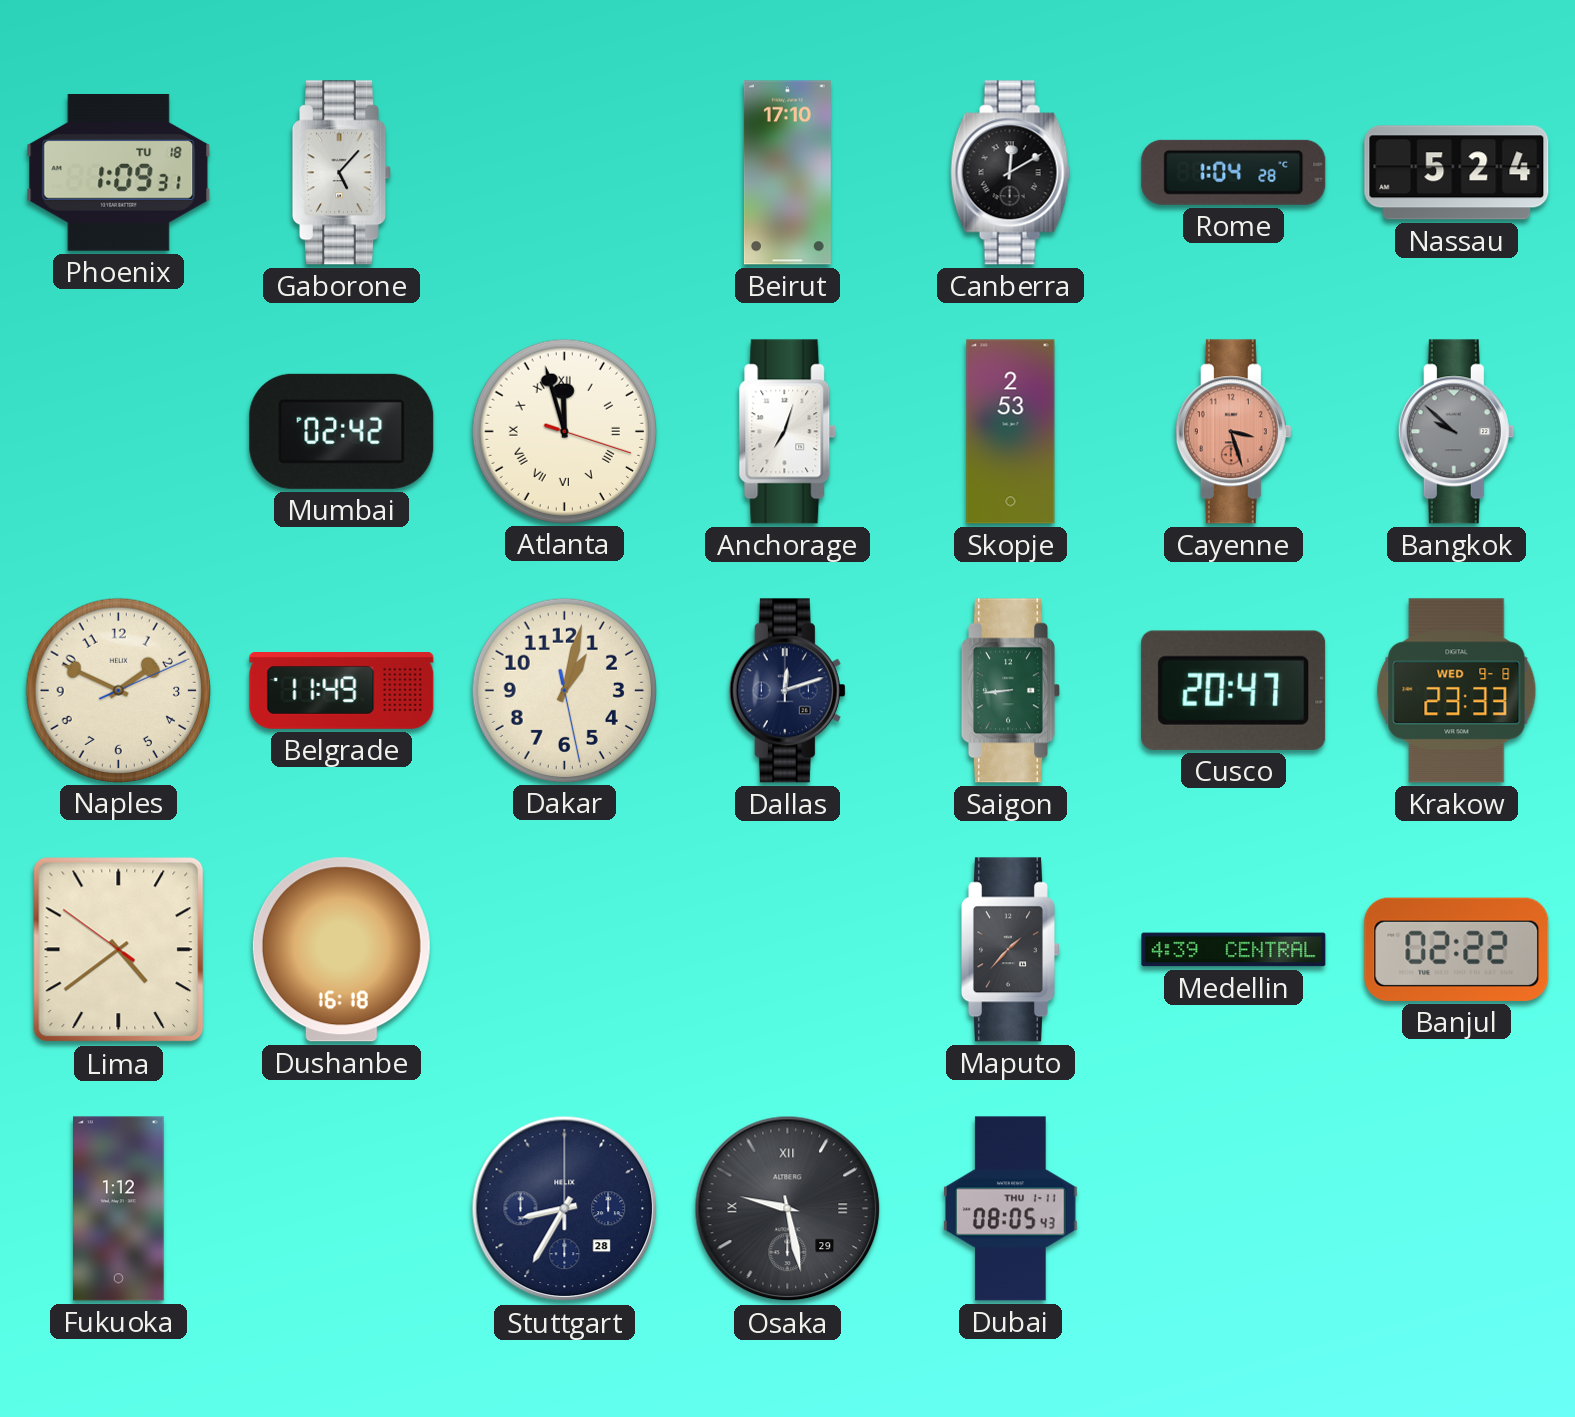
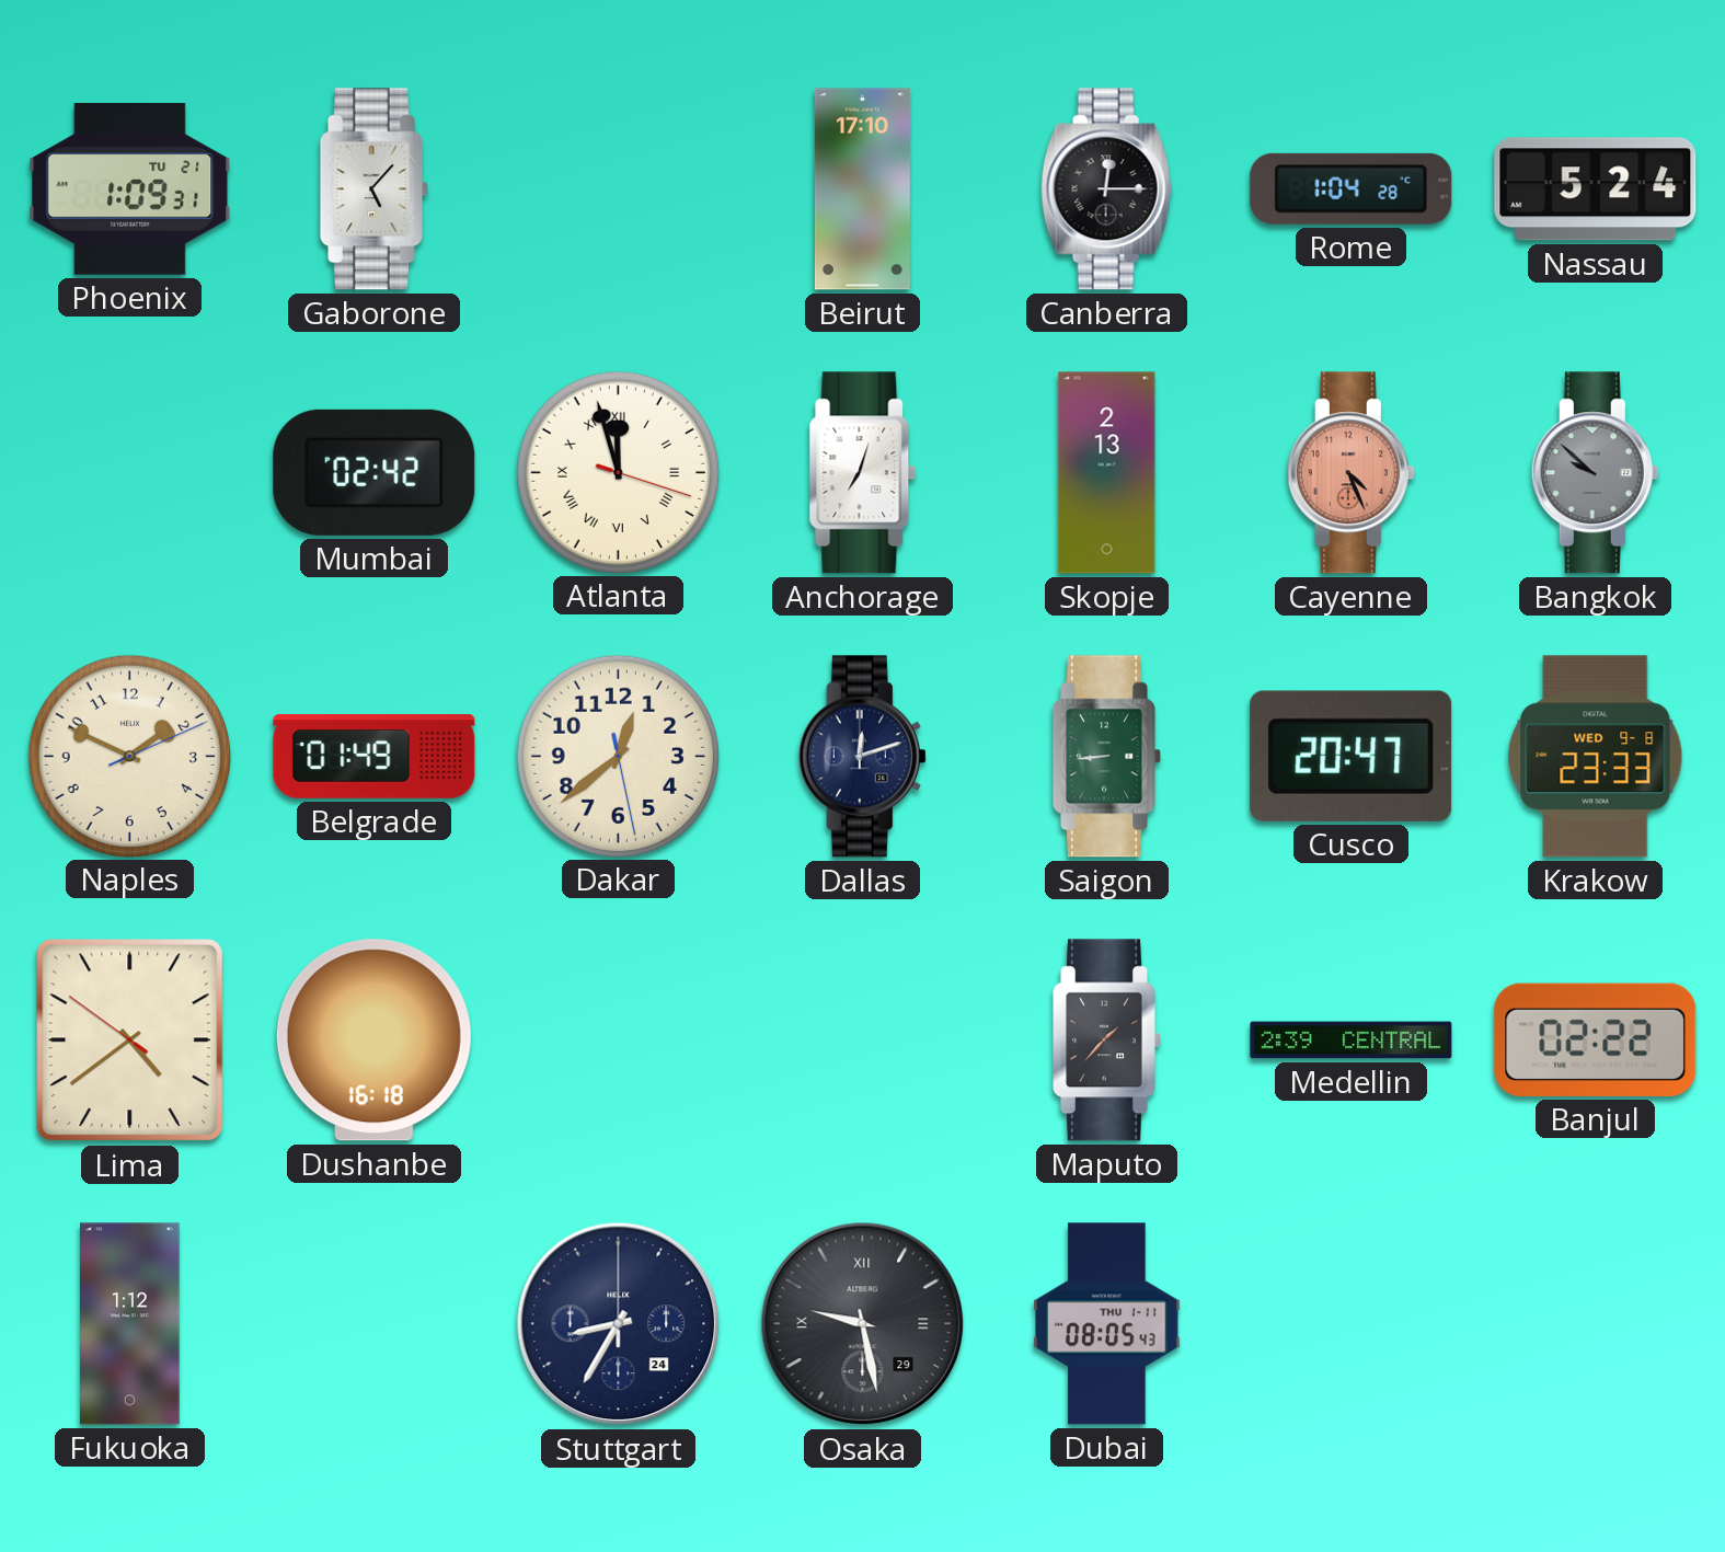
Phoenix date: TU 18 -> TU 21
Canberra: 12:10 -> 12:15
Skopje: 2:53 -> 2:13
Cayenne: 3:27 -> 4:26
Belgrade: 11:49 -> 01:49
Dakar: 1:02 -> 12:38
Medellin: 4:39 -> 2:39
Stuttgart date: 28 -> 24
